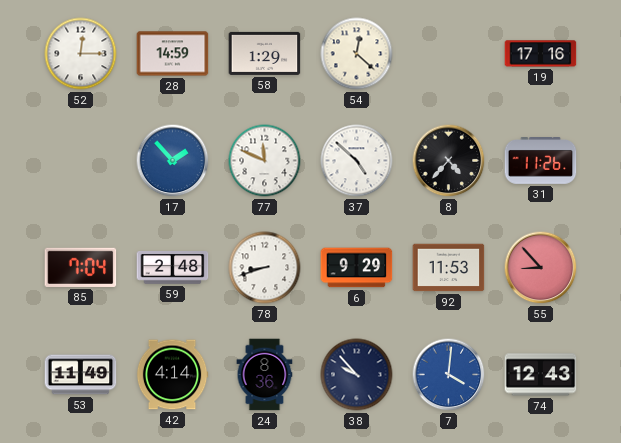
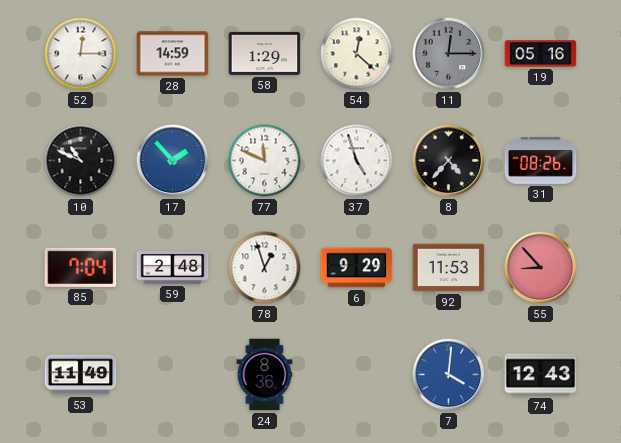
11: none -> 12:15
19: 17:16 -> 05:16
10: none -> 10:49
37: 4:52 -> 4:57
31: 11:26 -> 08:26
78: 8:42 -> 12:57
42: 4:14 -> none
38: 9:53 -> none
